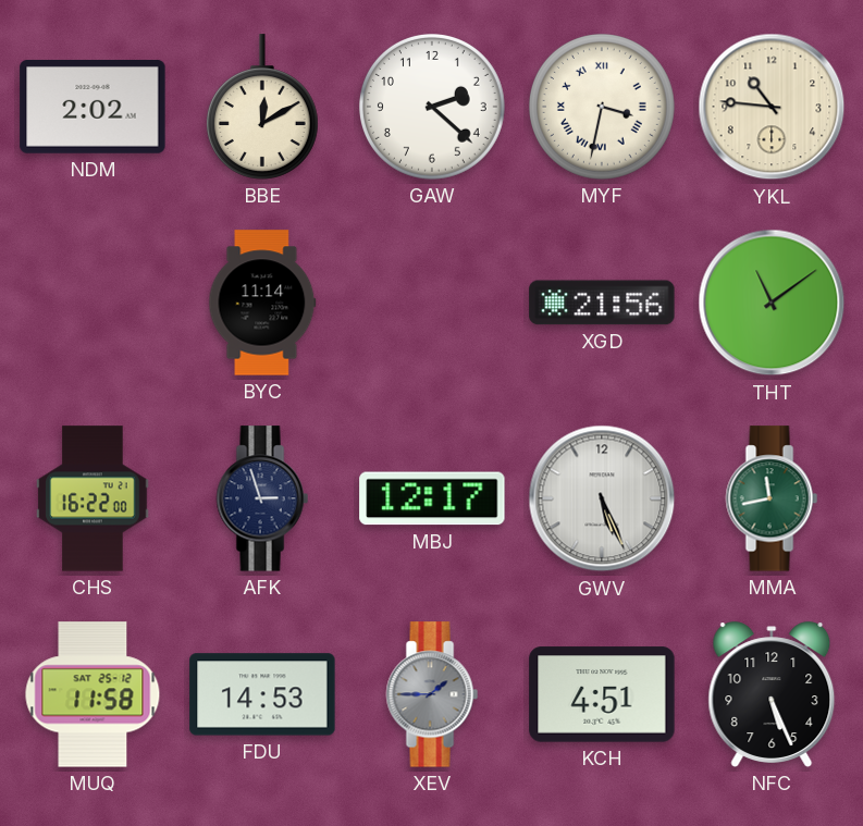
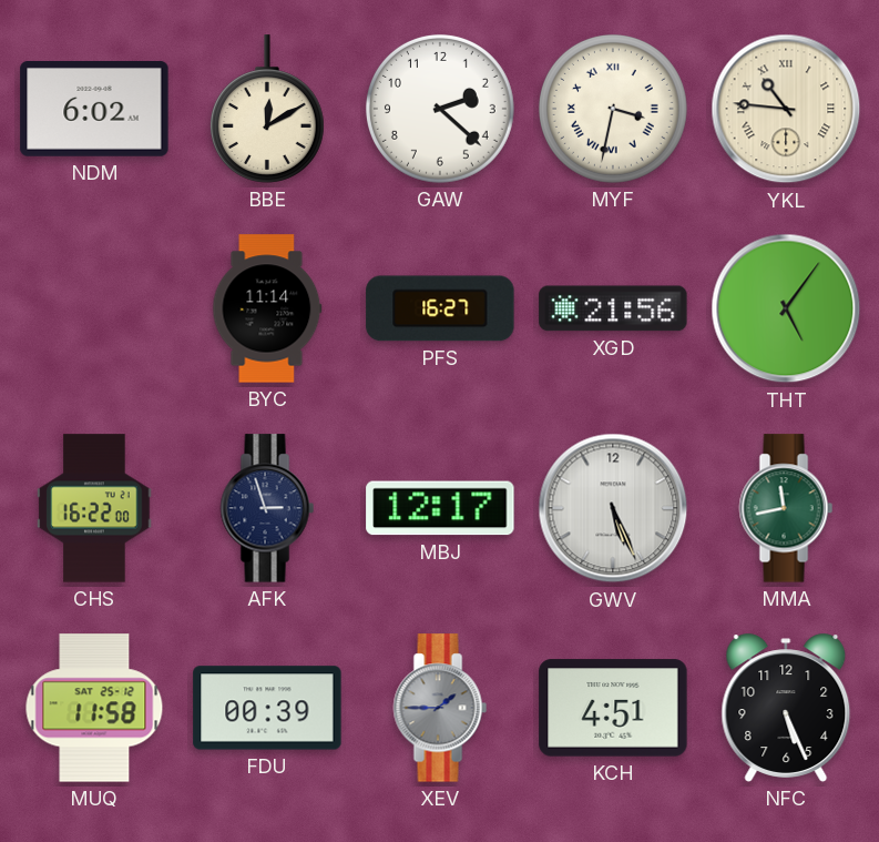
NDM: 2:02 -> 6:02
YKL numerals: Arabic -> Roman
PFS: none -> 16:27
THT: 11:09 -> 5:06
FDU: 14:53 -> 00:39
